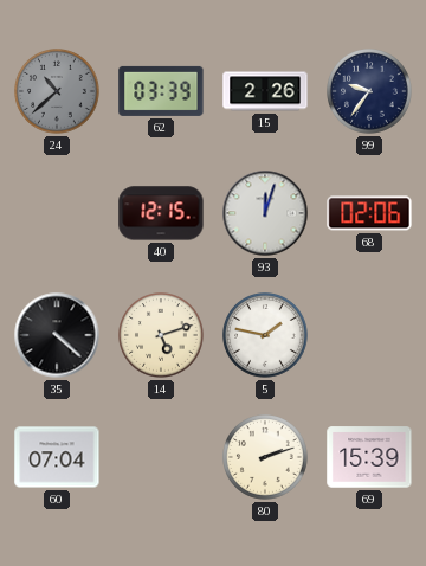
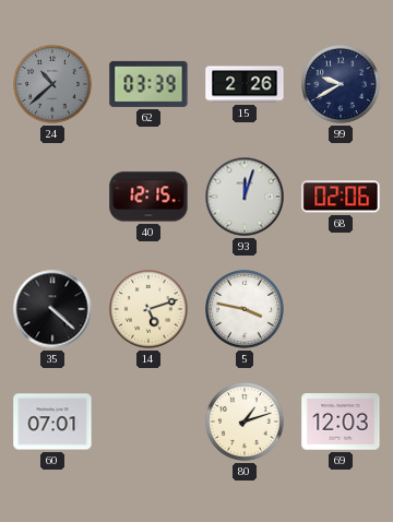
99: 9:36 -> 9:40
5: 1:47 -> 3:47
60: 07:04 -> 07:01
80: 2:12 -> 1:12
69: 15:39 -> 12:03
